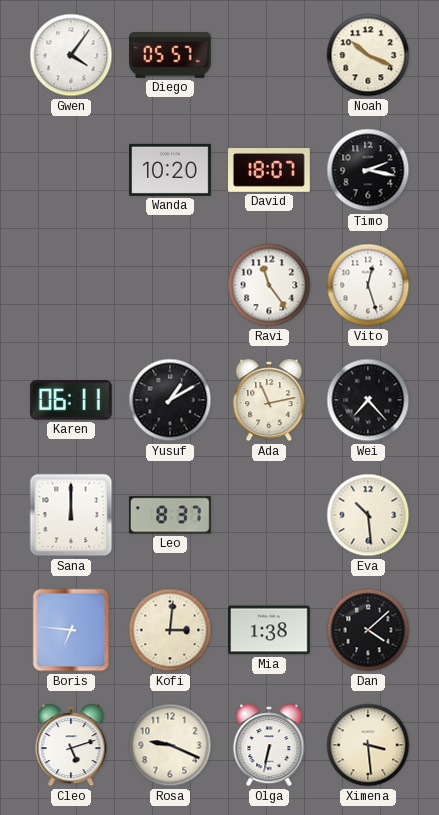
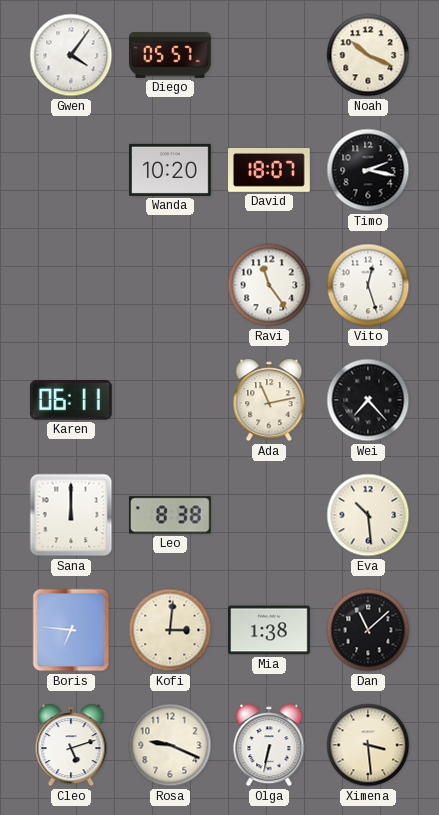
Yusuf: 1:10 -> none
Leo: 8:37 -> 8:38
Dan: 4:08 -> 11:08
